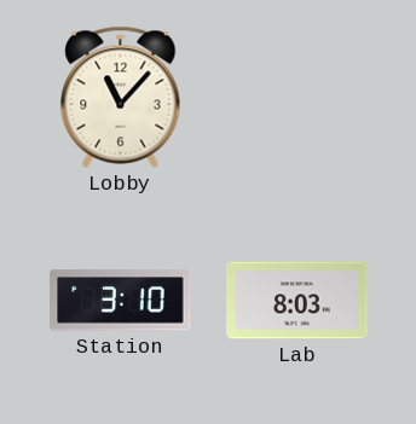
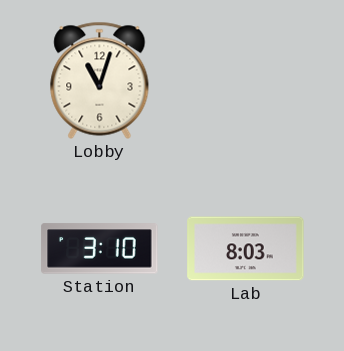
Lobby: 11:07 -> 11:03
